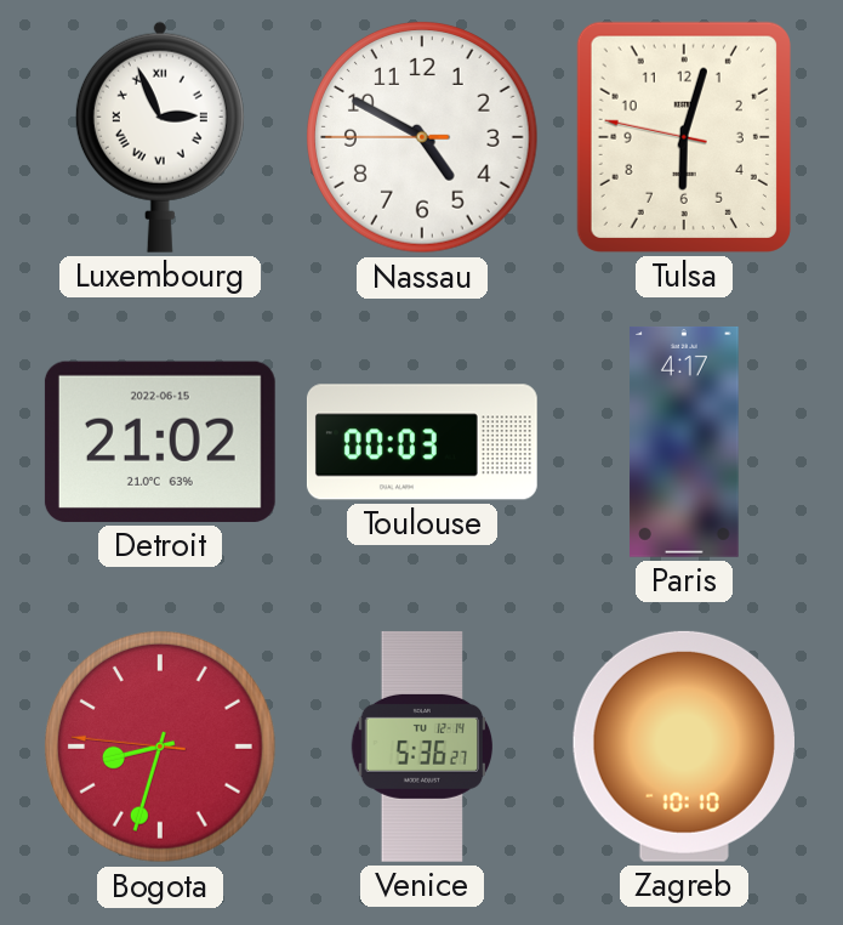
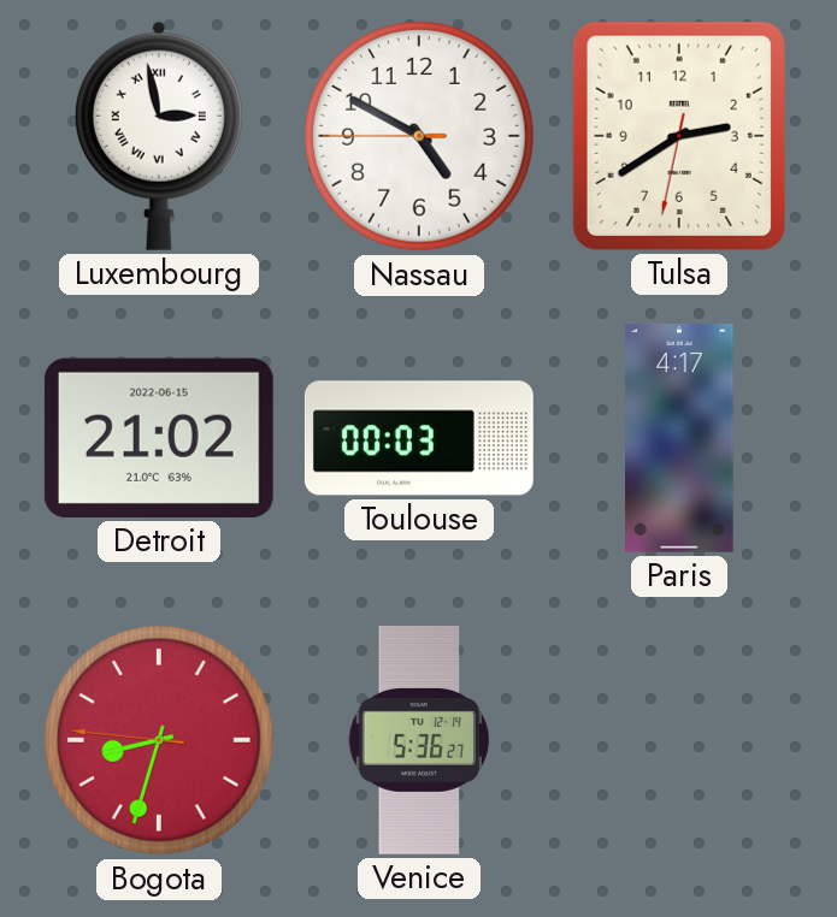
Luxembourg: 2:56 -> 2:58
Tulsa: 6:02 -> 2:39
Zagreb: 10:10 -> none
